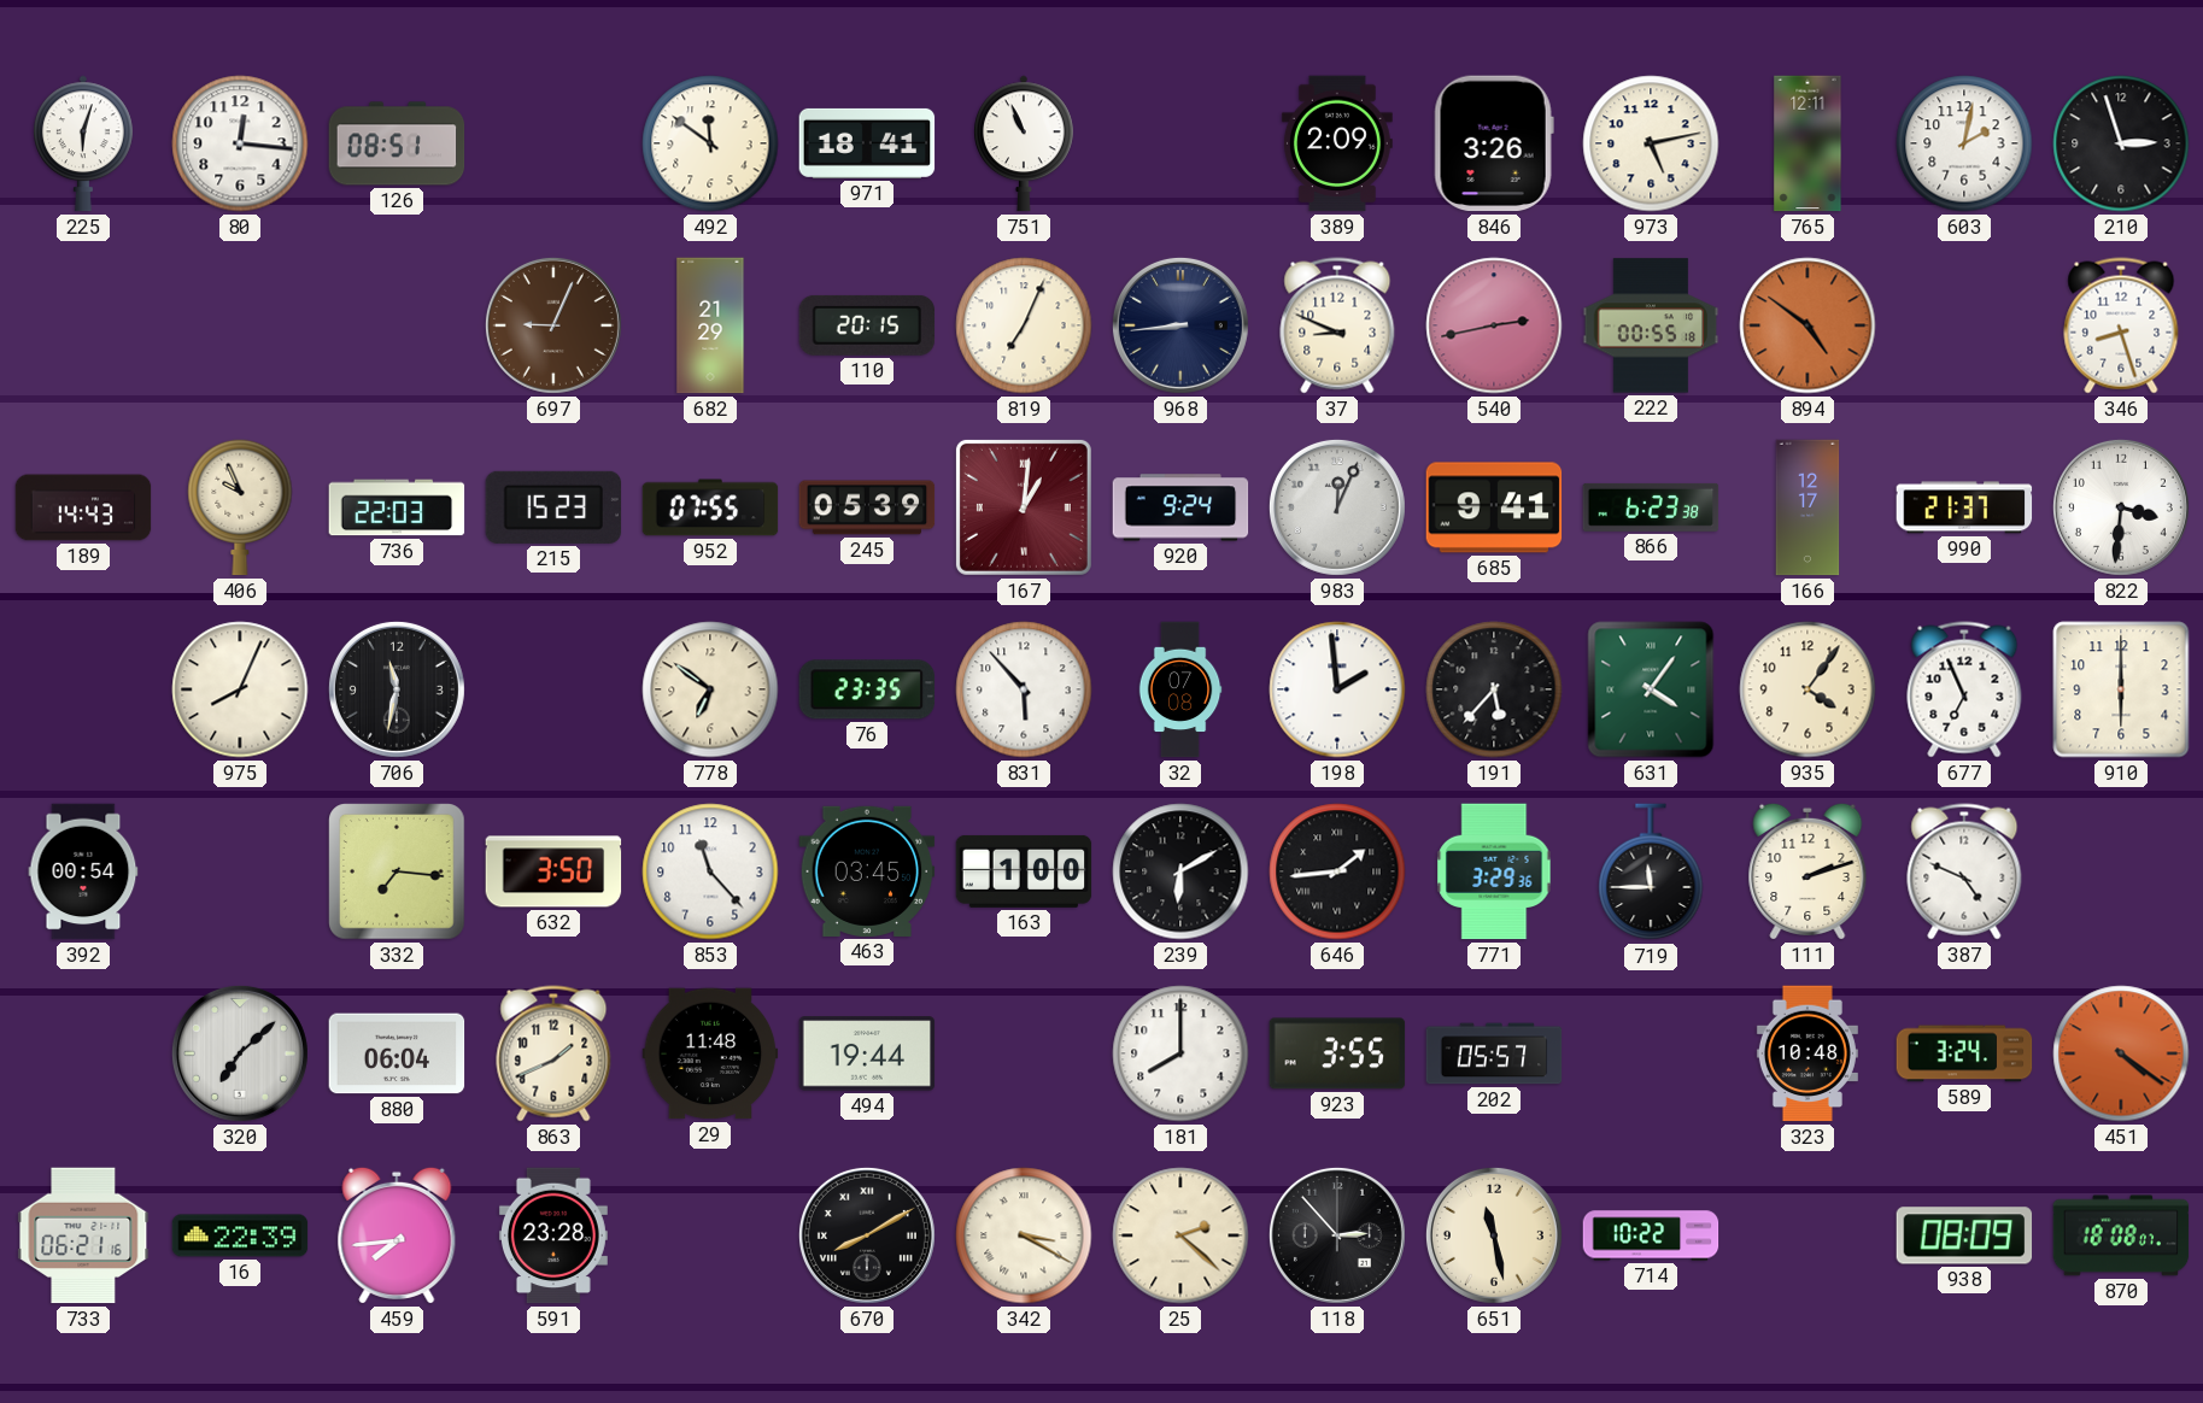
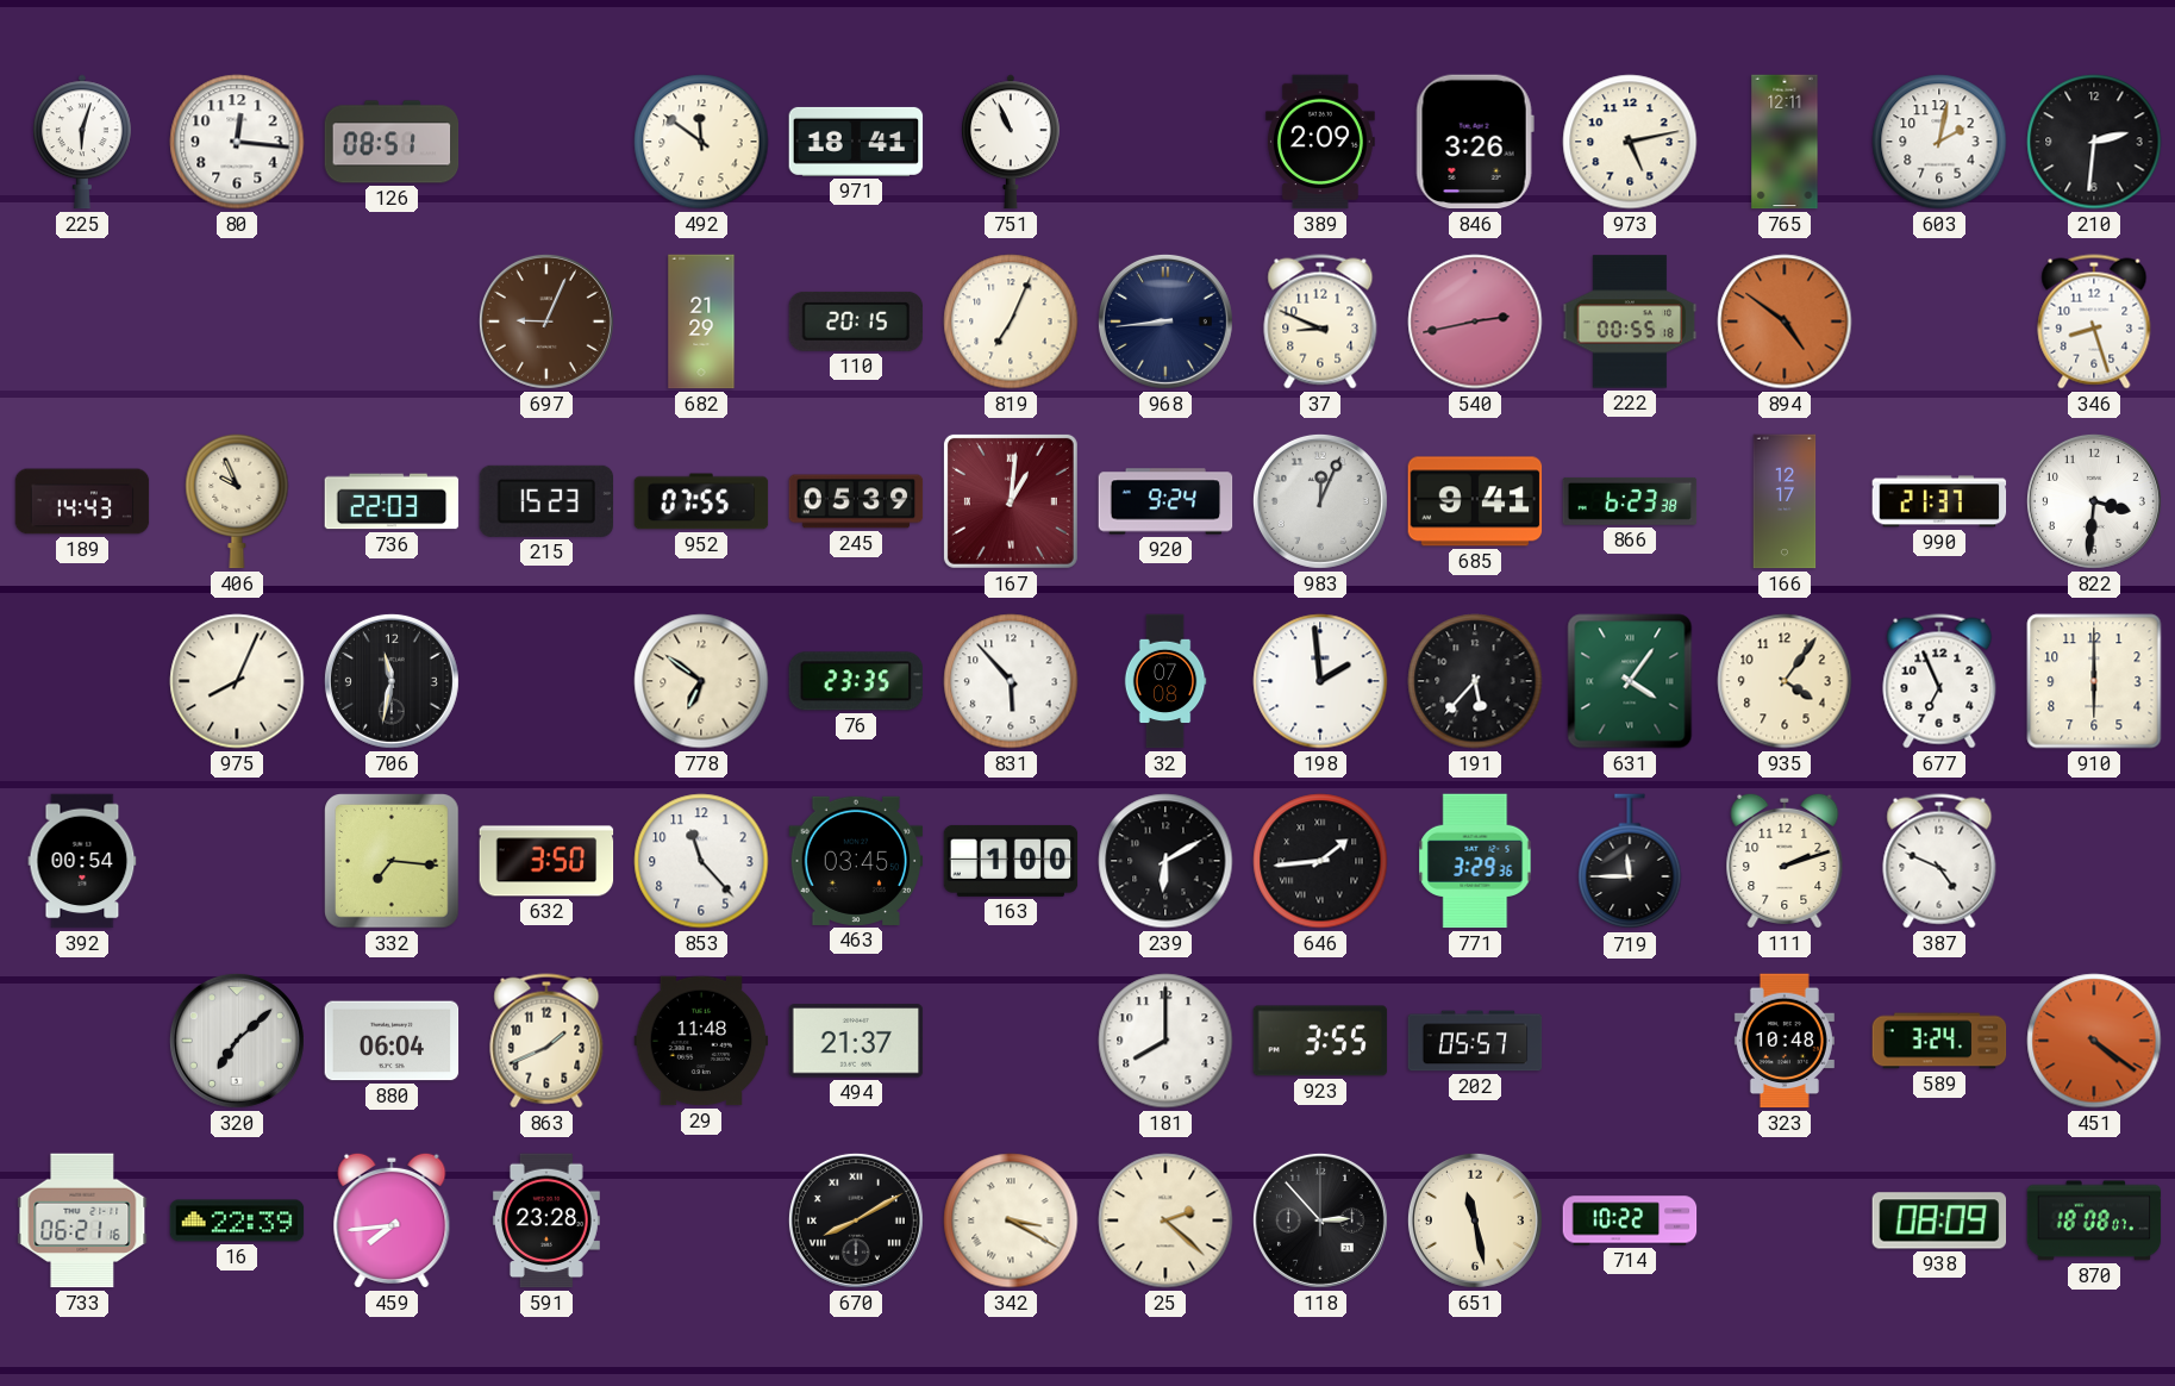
210: 2:57 -> 2:31
494: 19:44 -> 21:37
